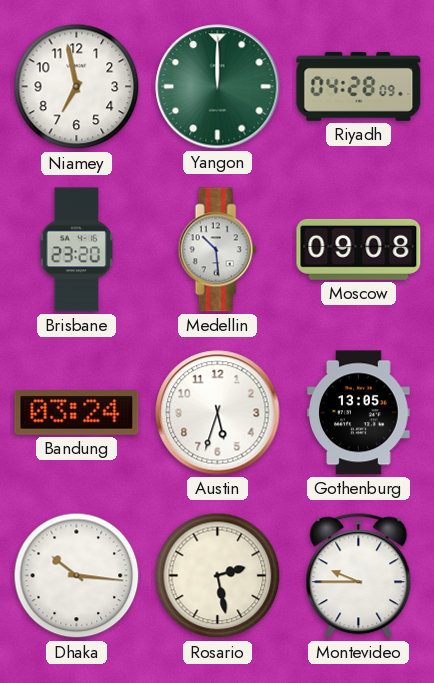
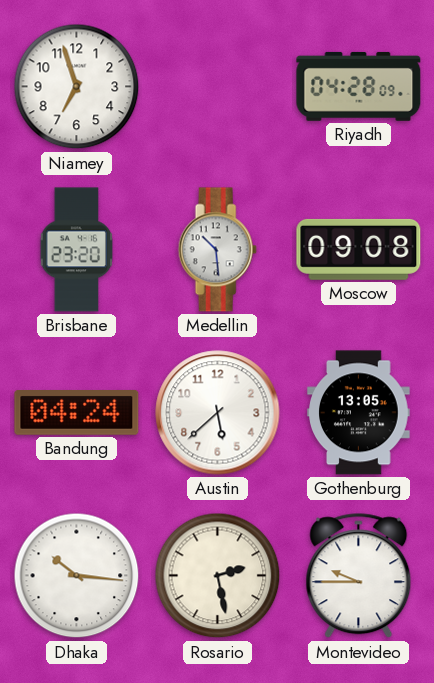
Niamey: 6:58 -> 6:57
Yangon: 12:00 -> none
Bandung: 03:24 -> 04:24
Austin: 5:33 -> 5:38
